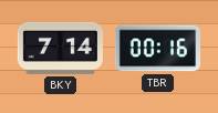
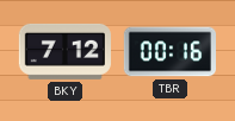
BKY: 7:14 -> 7:12
